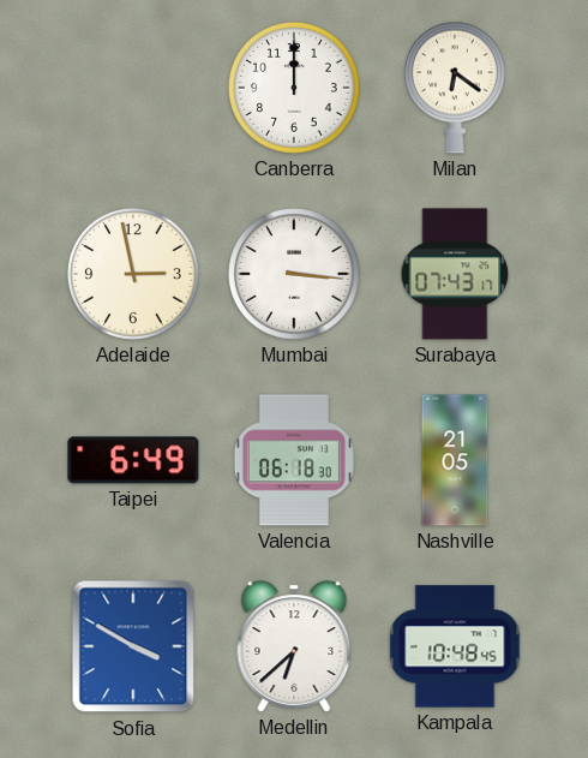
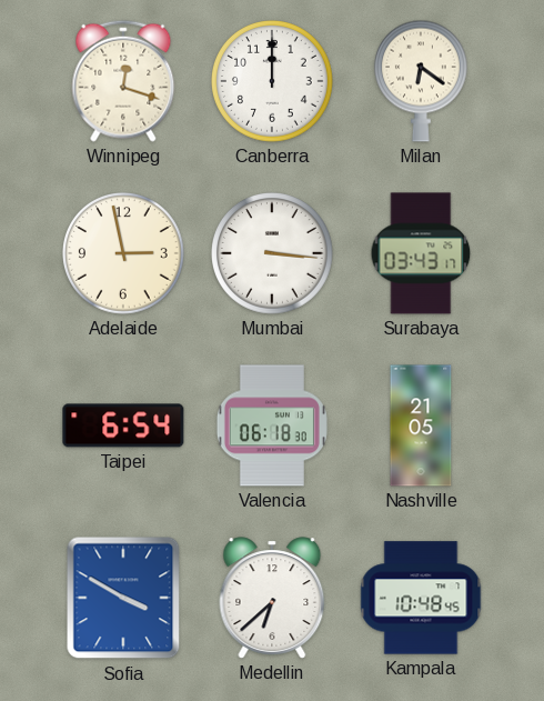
Winnipeg: none -> 12:18
Surabaya: 07:43 -> 03:43
Taipei: 6:49 -> 6:54
